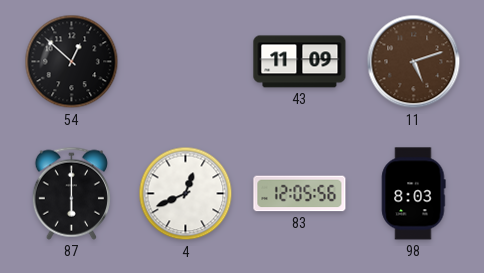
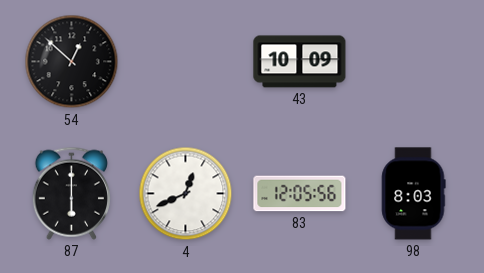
43: 11:09 -> 10:09
11: 5:12 -> none
